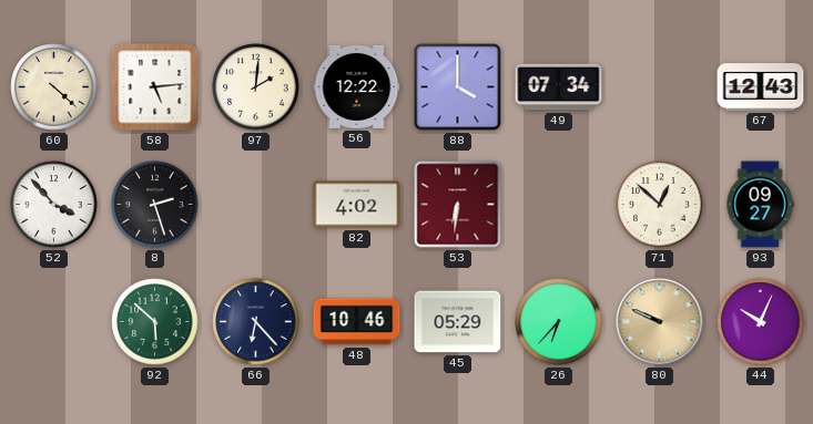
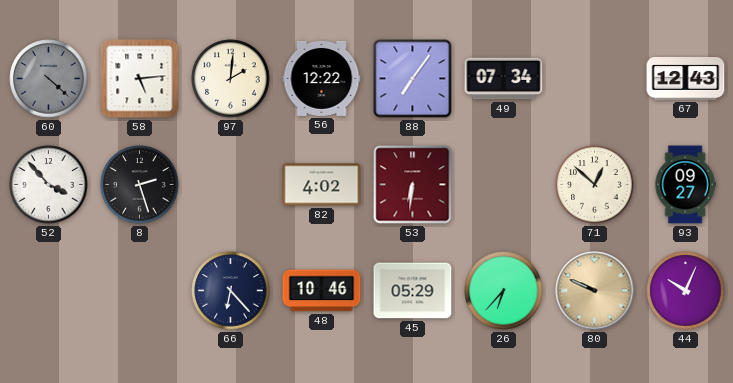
60 dial: cream -> grey
88: 4:00 -> 7:06
92: 5:52 -> none
